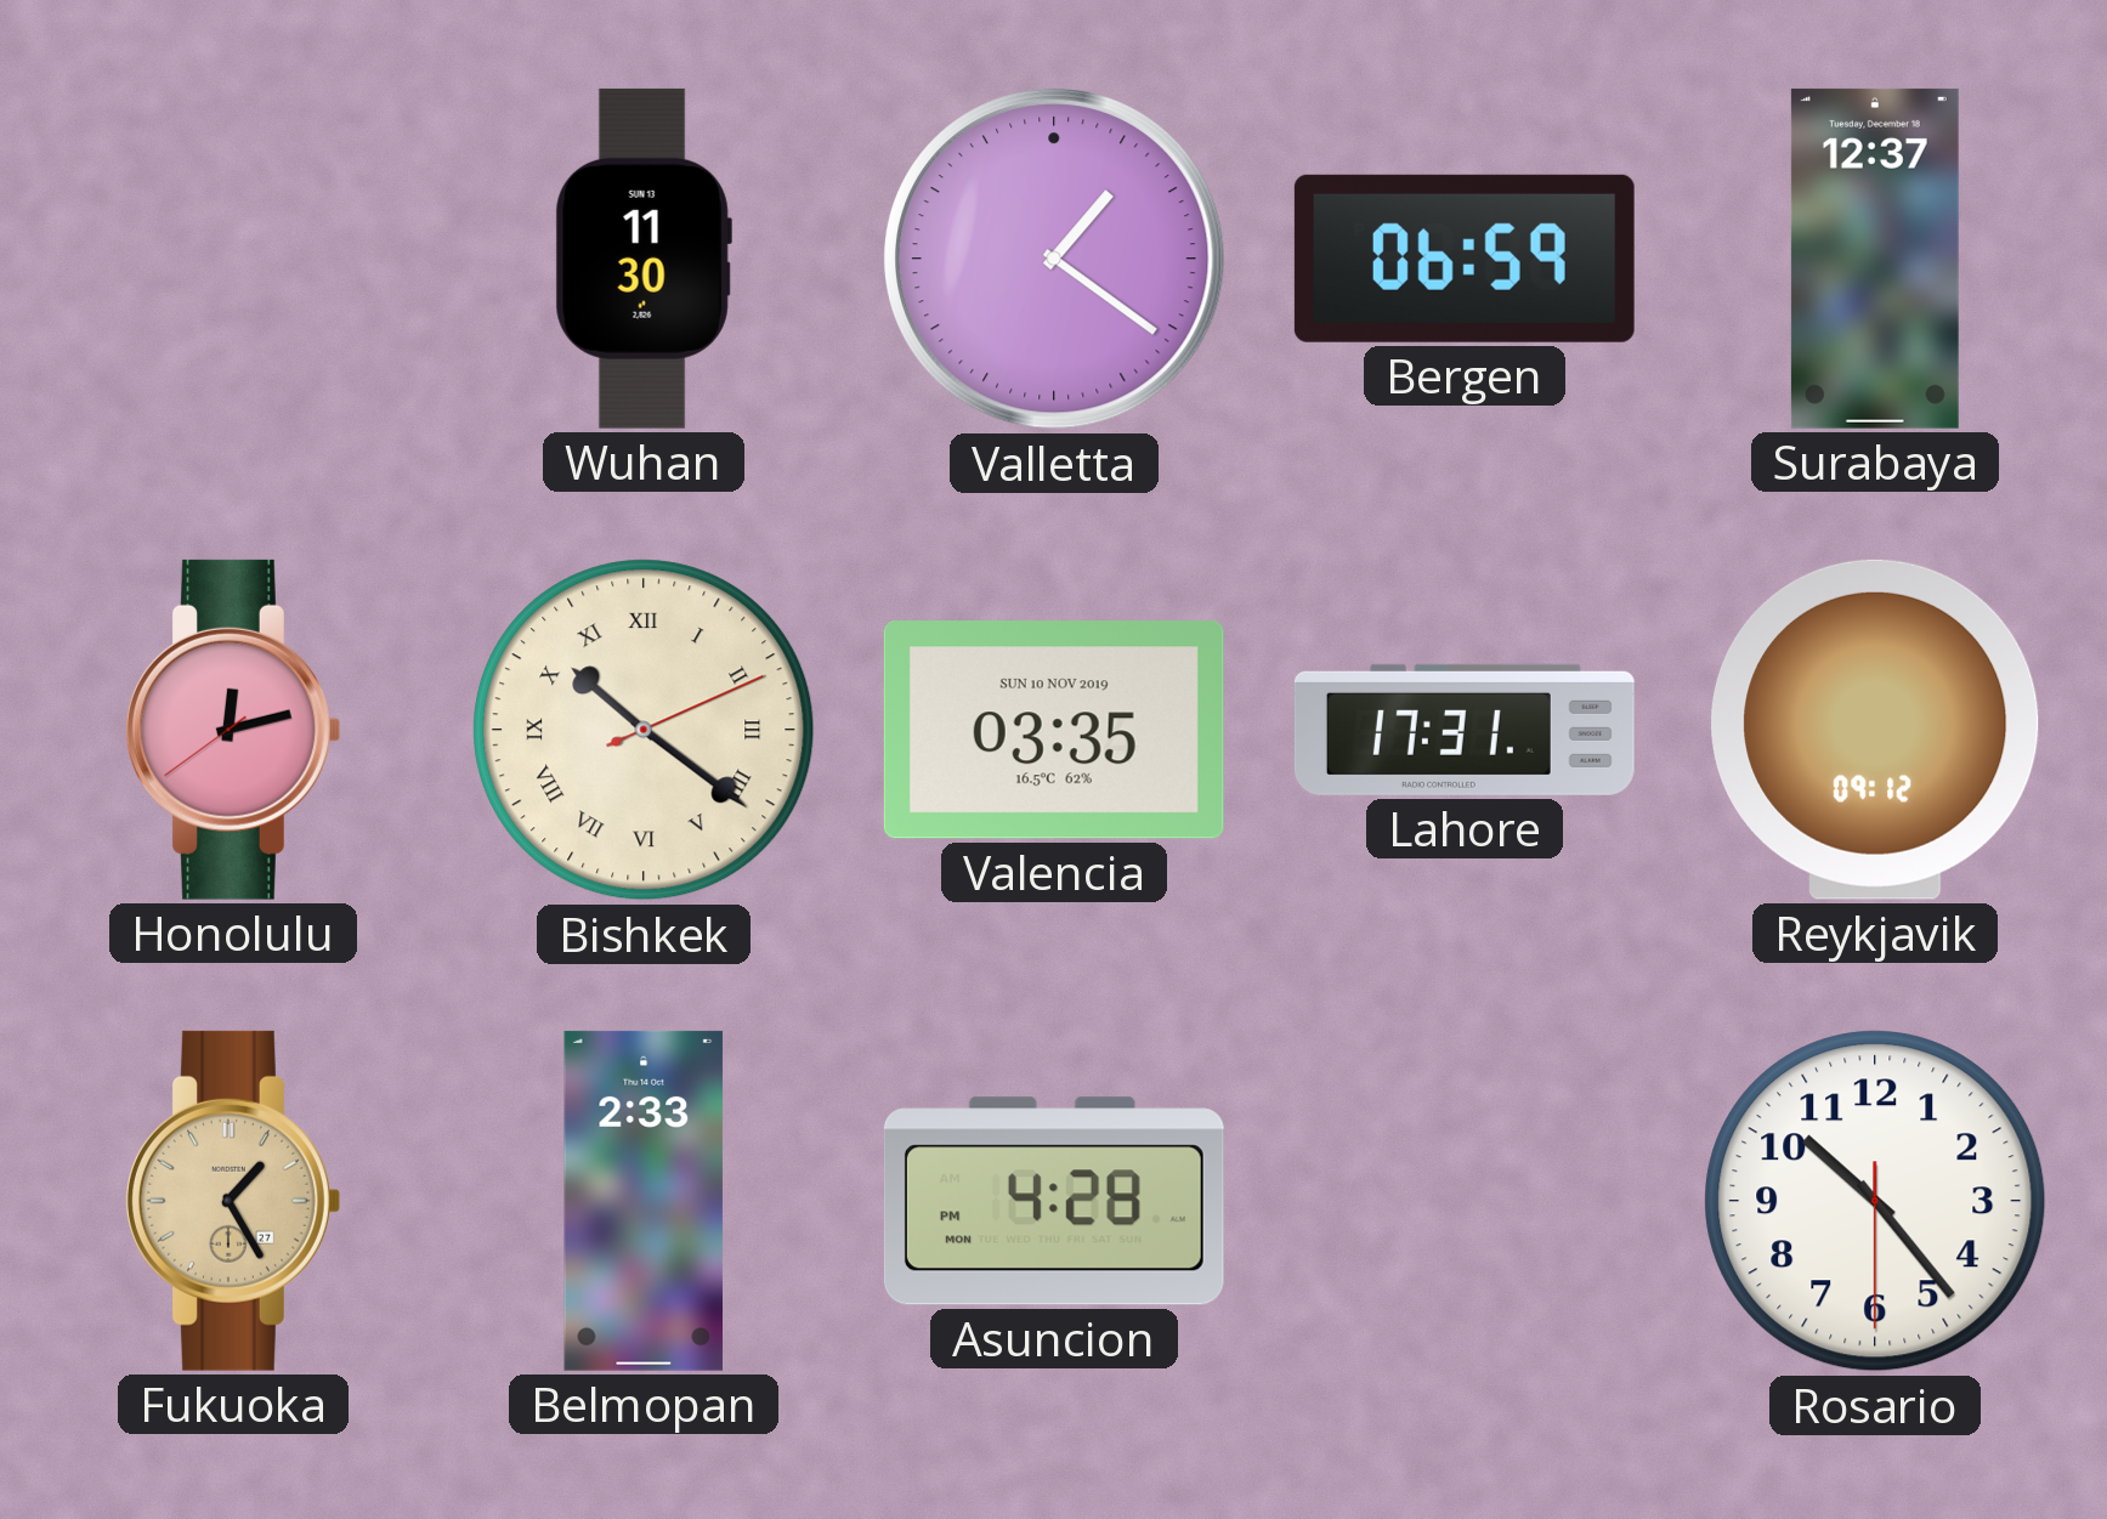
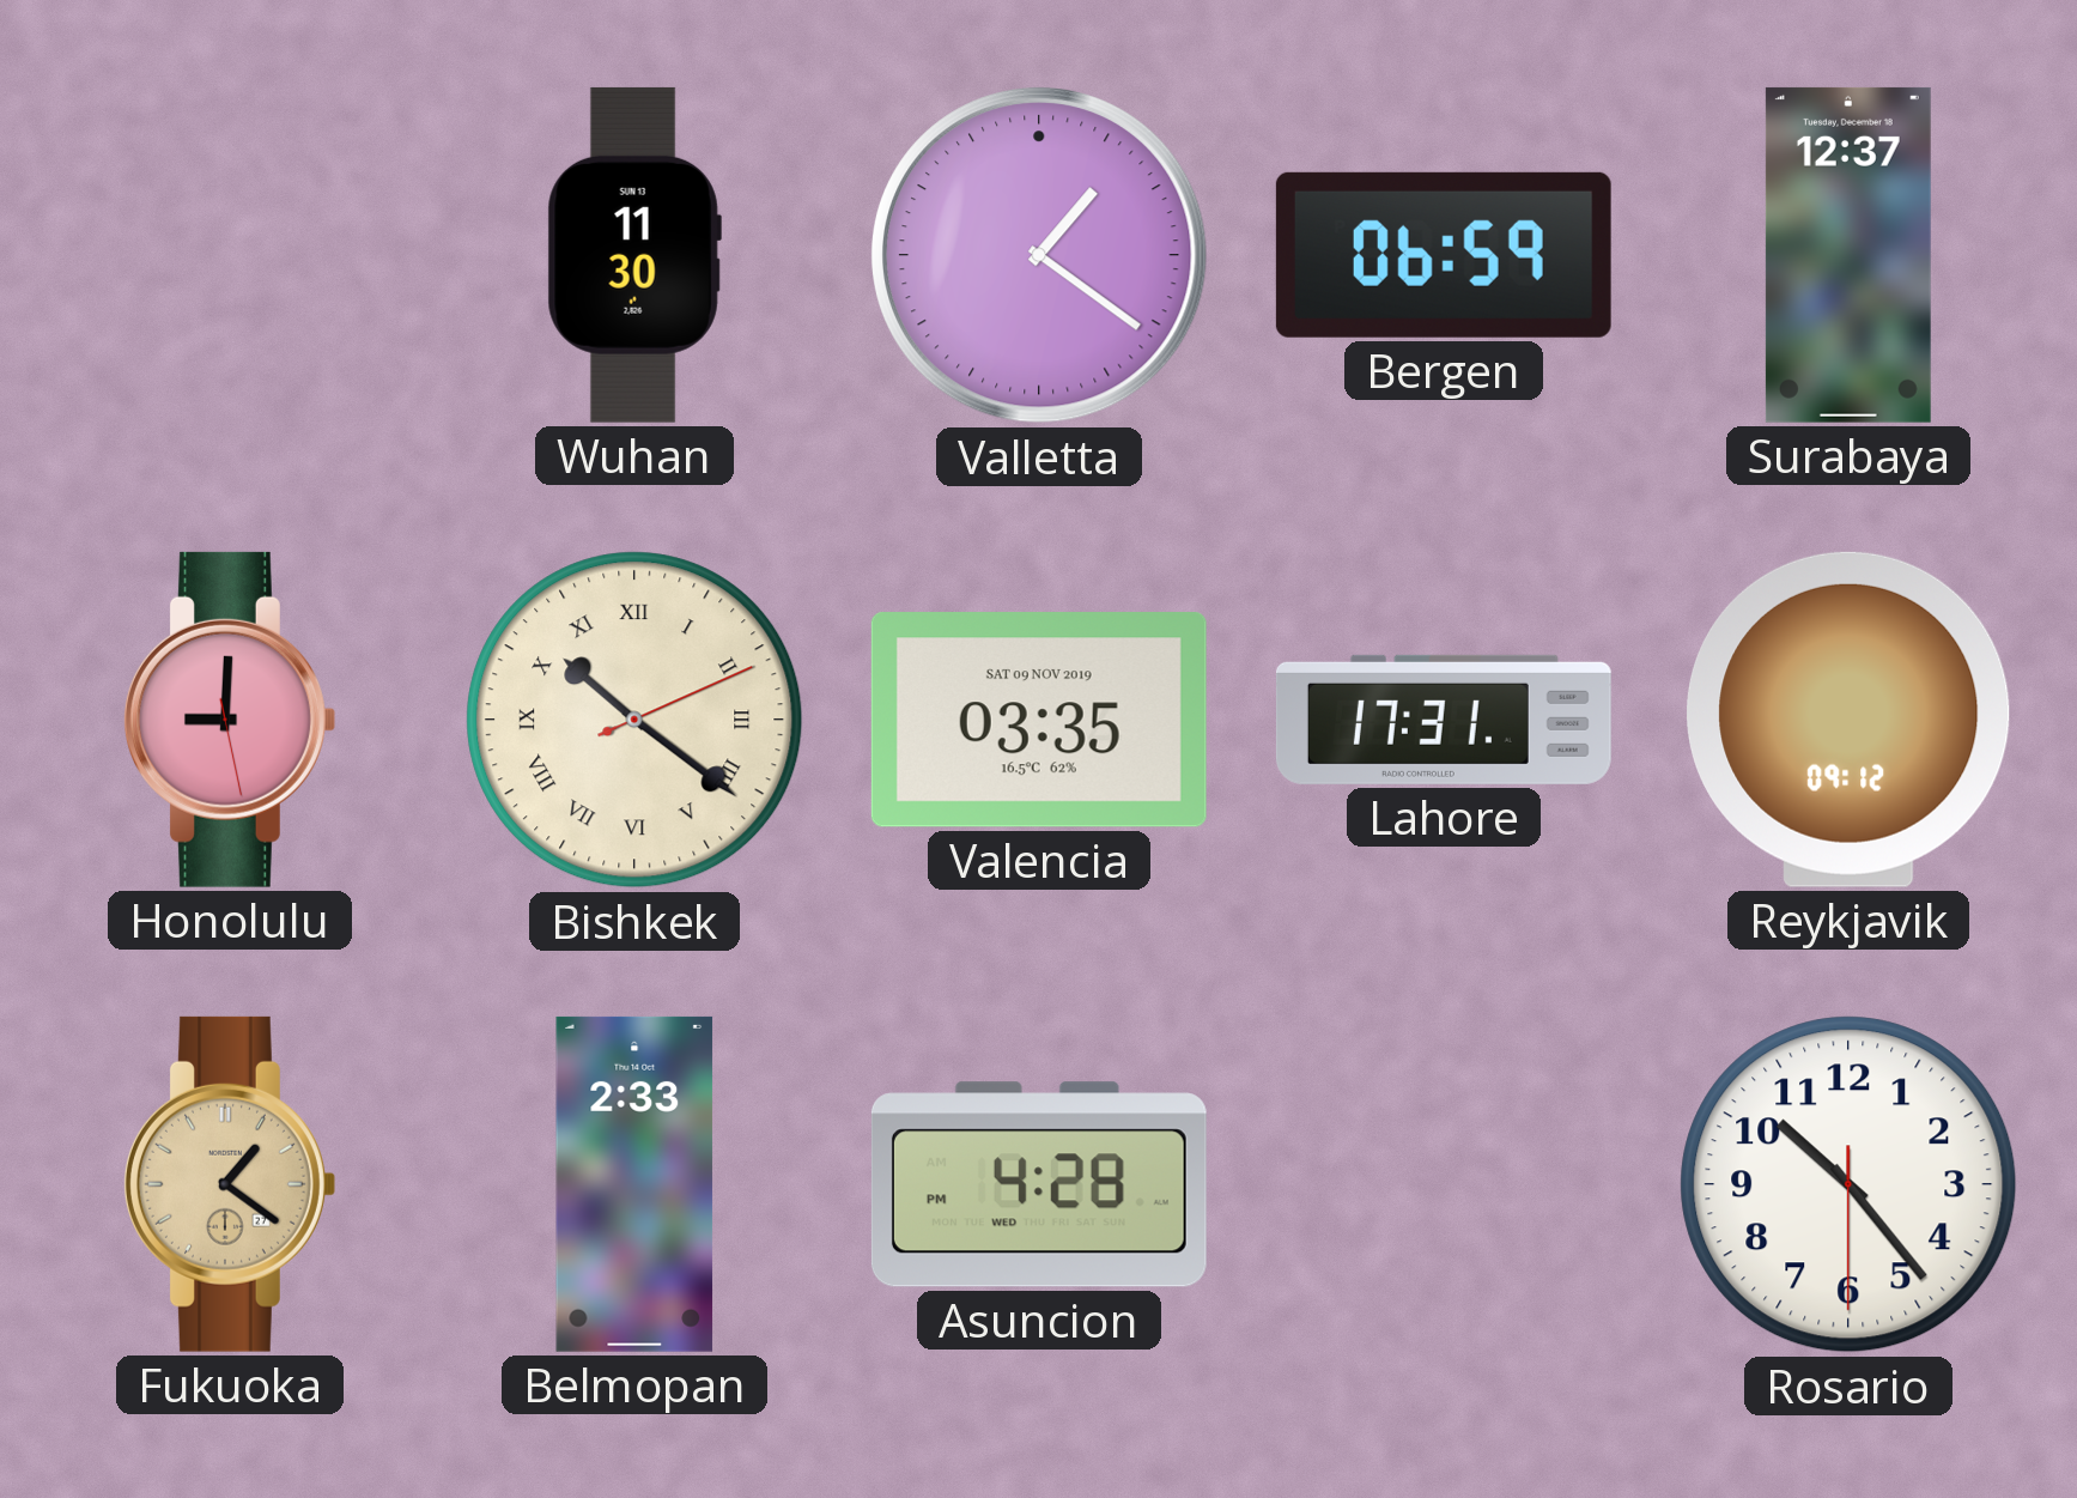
Honolulu: 12:12 -> 9:00
Valencia date: SUN 10 NOV 2019 -> SAT 09 NOV 2019
Fukuoka: 1:25 -> 1:21
Asuncion date: MON -> WED
